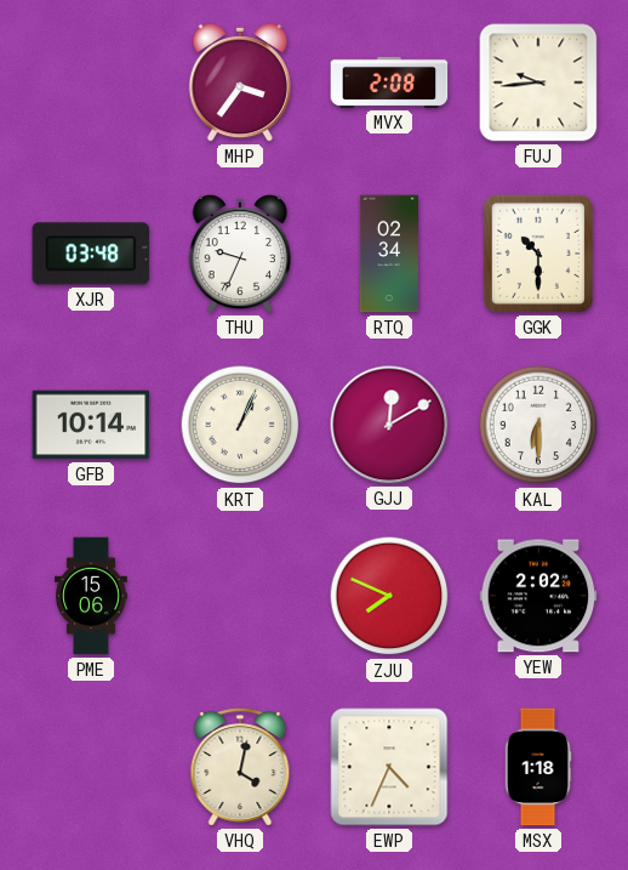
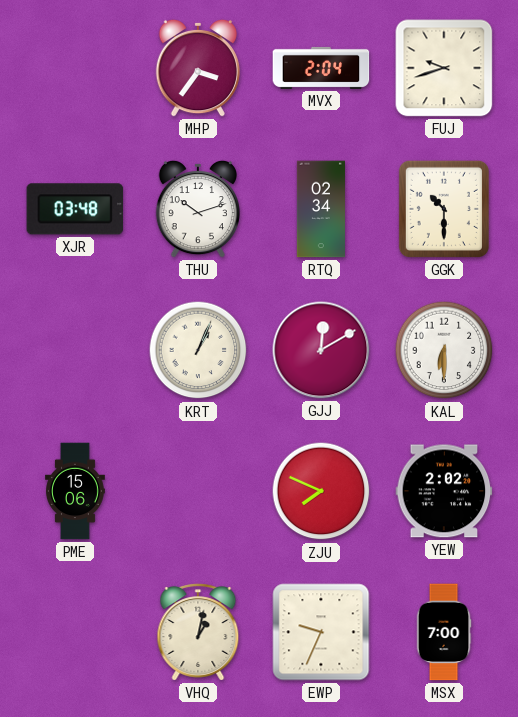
MVX: 2:08 -> 2:04
FUJ: 9:44 -> 9:42
THU: 9:34 -> 10:12
GFB: 10:14 -> none
VHQ: 4:02 -> 1:02
EWP: 4:34 -> 9:34
MSX: 1:18 -> 7:00
